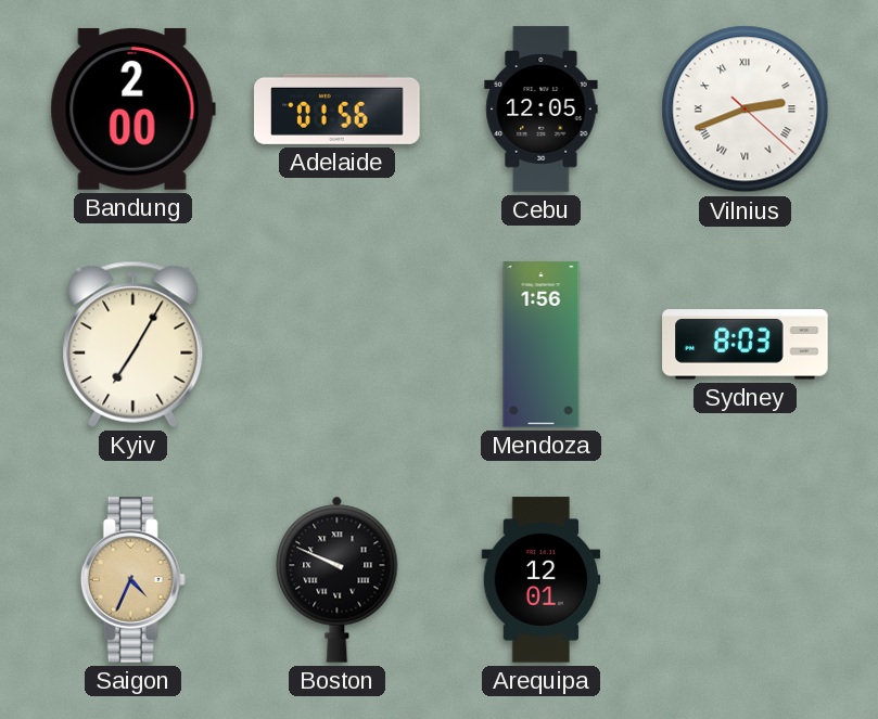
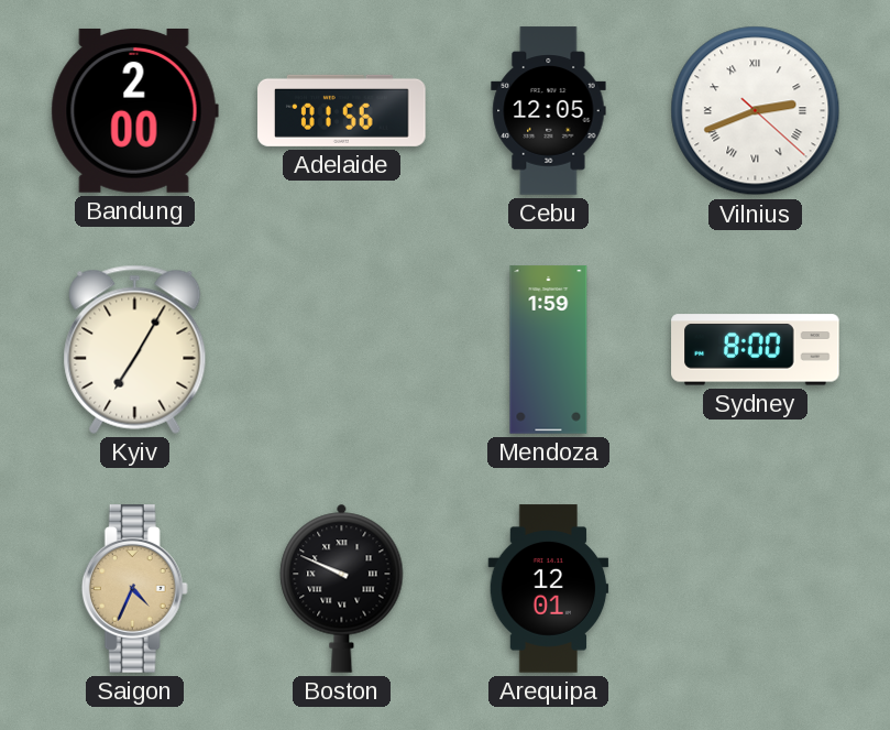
Mendoza: 1:56 -> 1:59
Sydney: 8:03 -> 8:00
